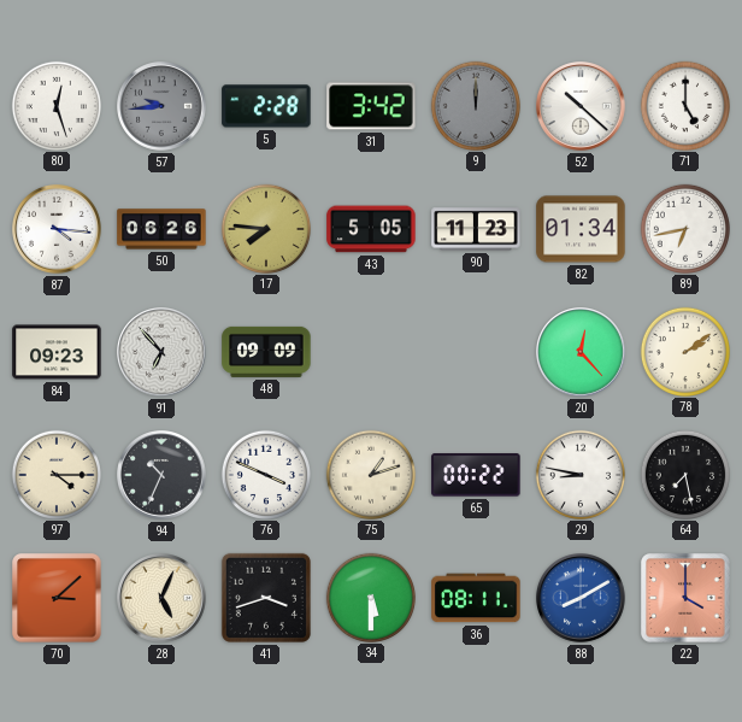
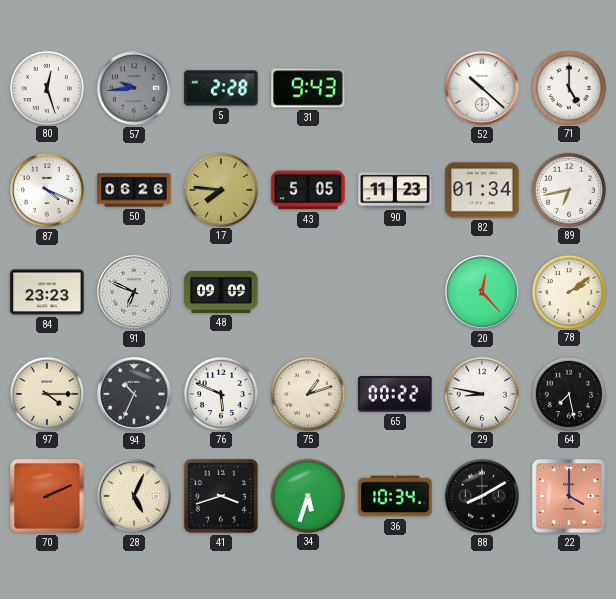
31: 3:42 -> 9:43
9: 12:00 -> none
87: 4:16 -> 4:19
84: 09:23 -> 23:23
91: 6:53 -> 6:49
76: 3:49 -> 5:49
70: 3:08 -> 2:11
34: 5:30 -> 5:33
36: 08:11 -> 10:34
88 dial: blue -> black
